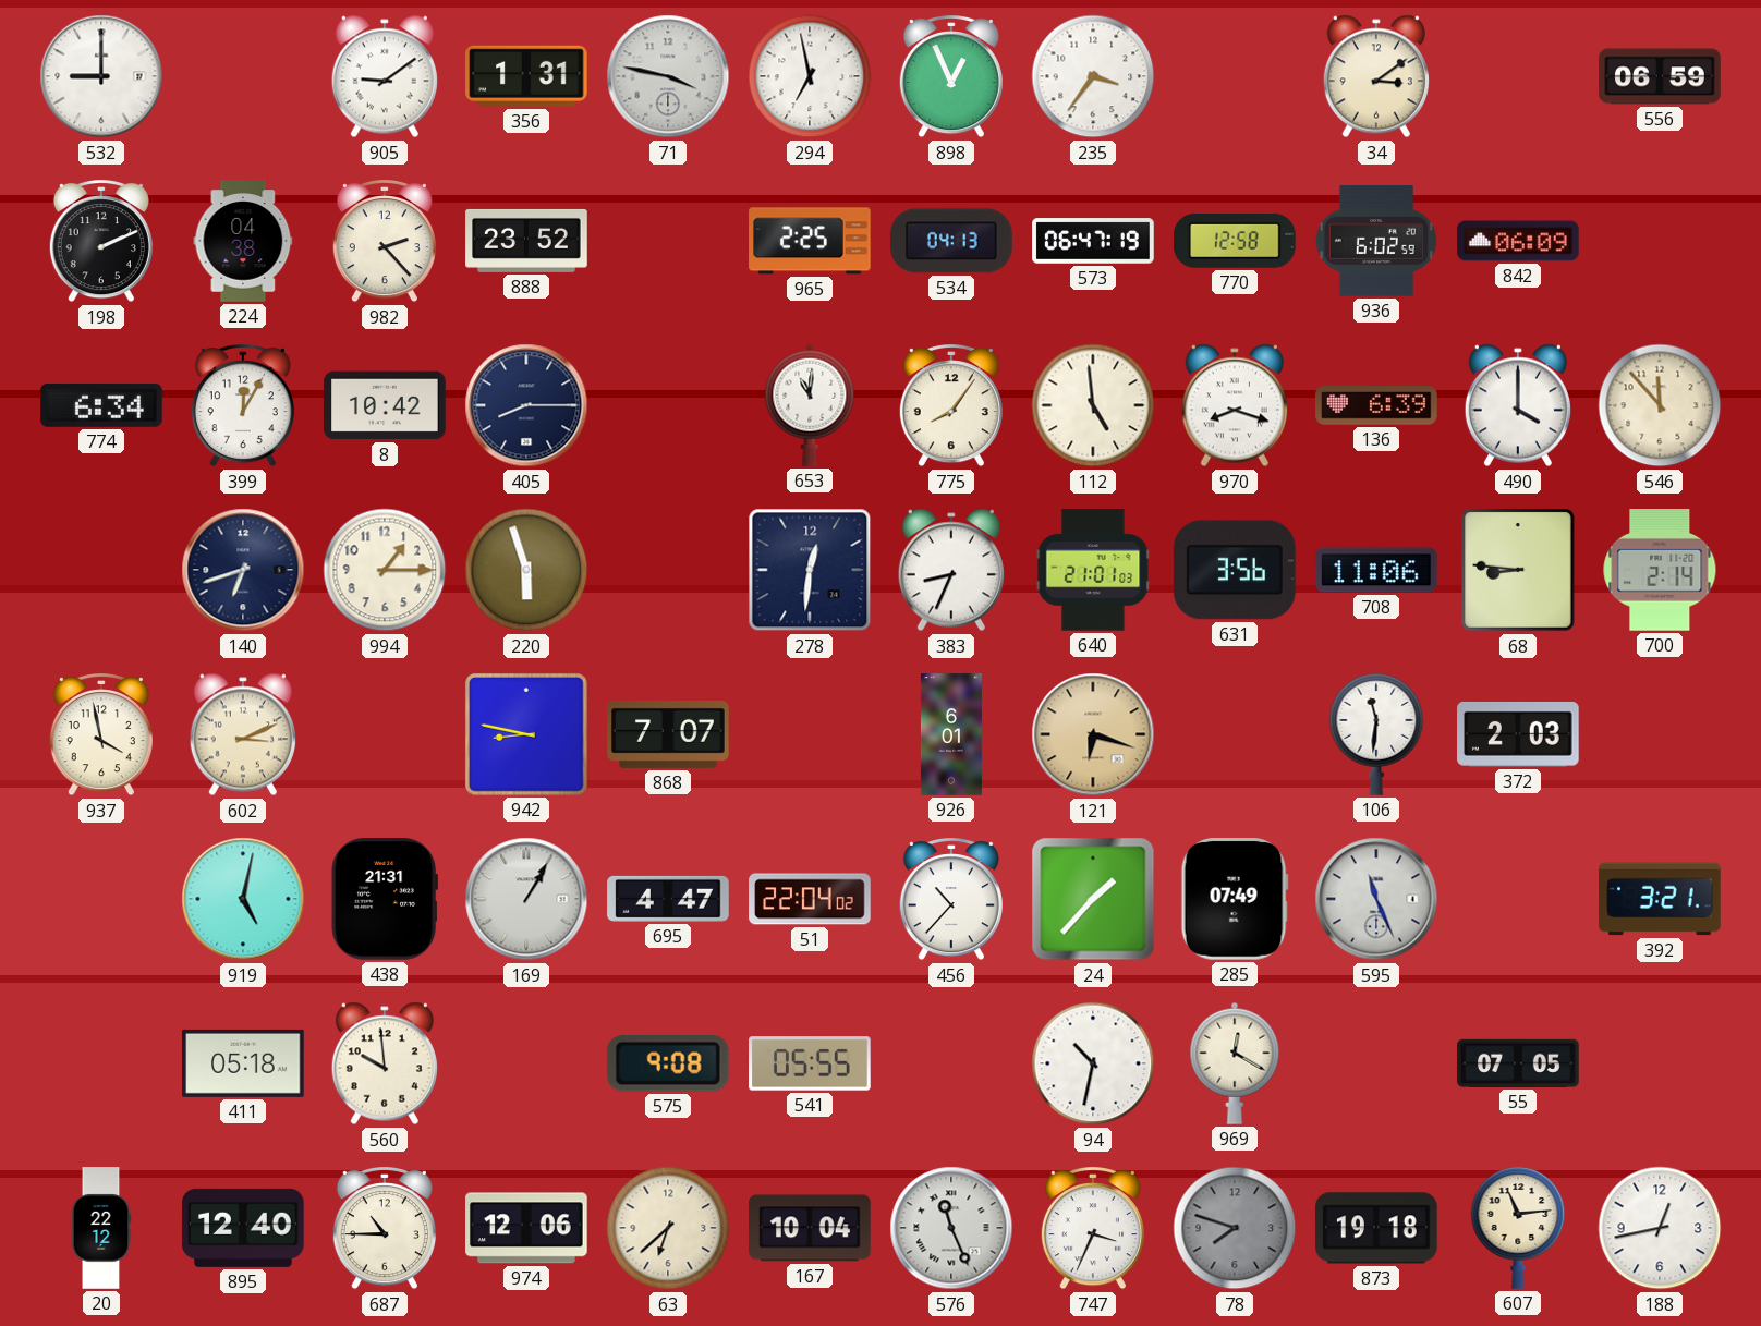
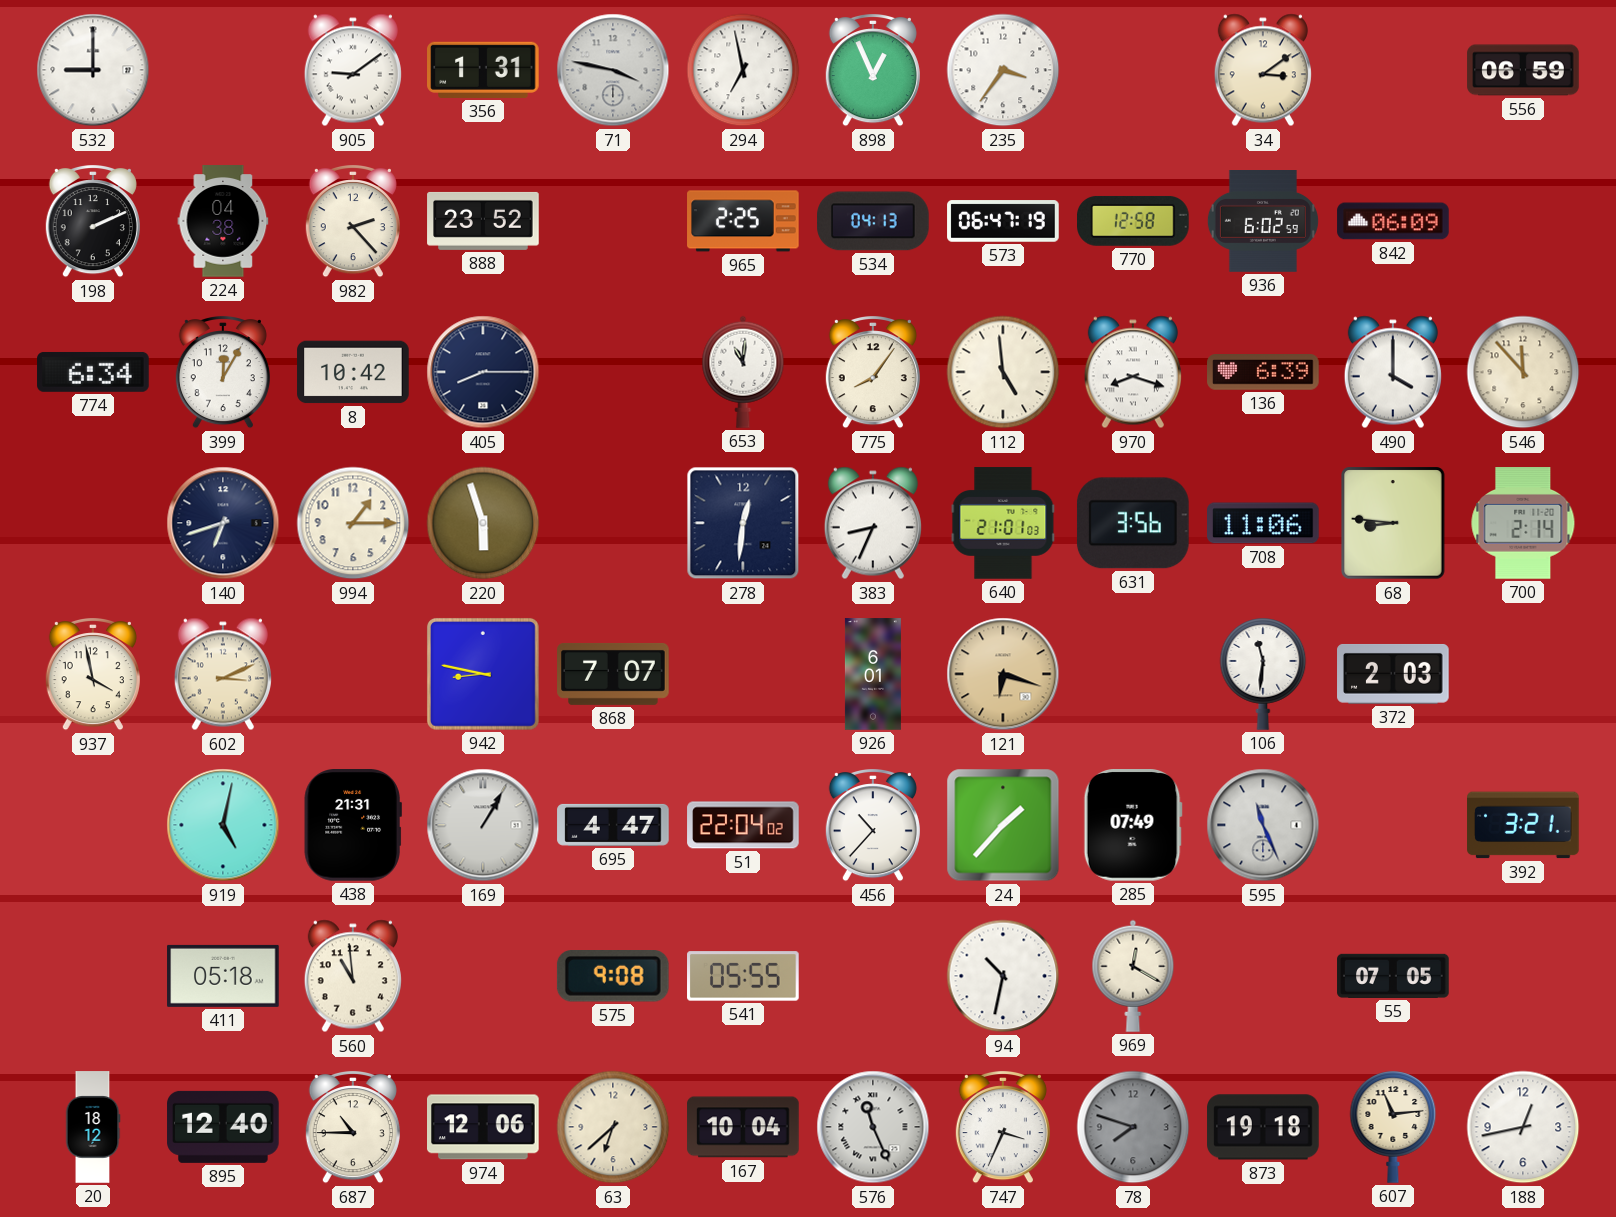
560: 9:59 -> 10:59
20: 22:12 -> 18:12
